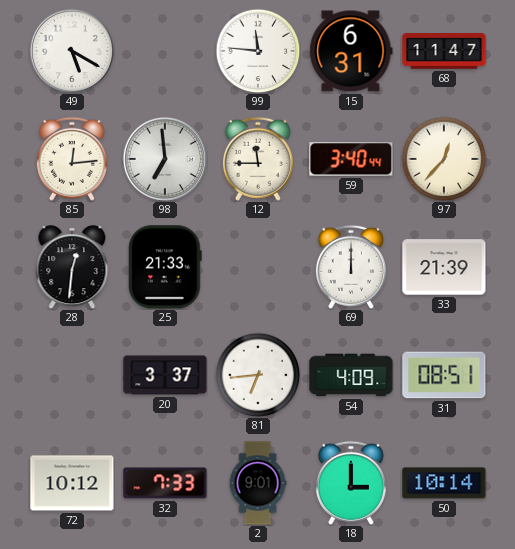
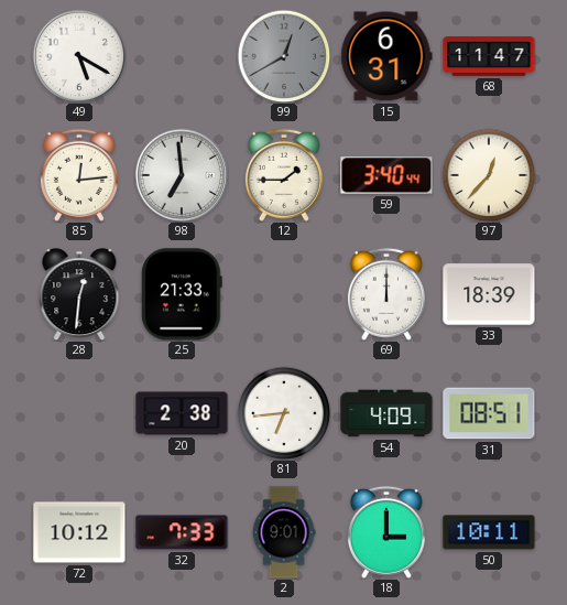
99: 11:46 -> 12:40
99 dial: white -> grey
12: 11:45 -> 1:45
33: 21:39 -> 18:39
20: 3:37 -> 2:38
50: 10:14 -> 10:11
